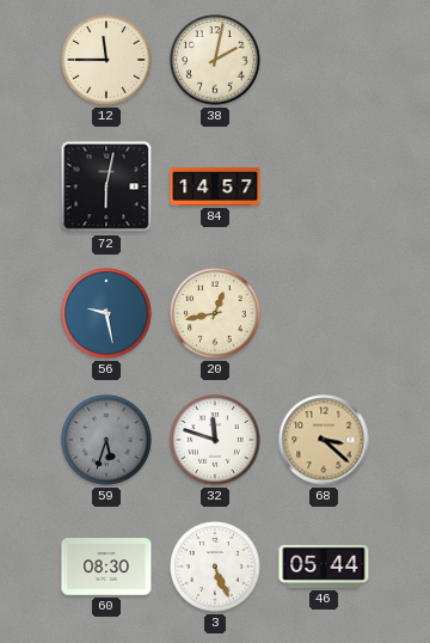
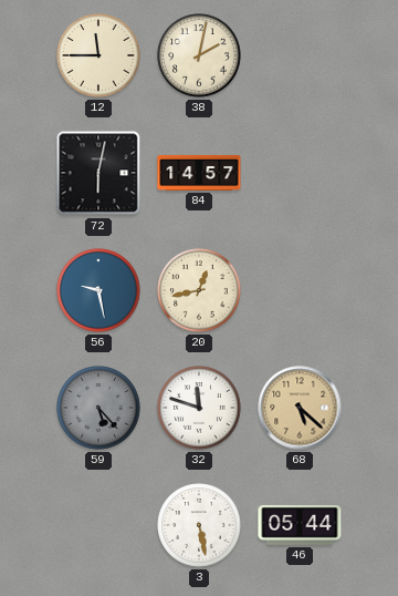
59: 5:33 -> 5:23
68: 3:22 -> 5:22
60: 08:30 -> none
3: 5:26 -> 5:28
